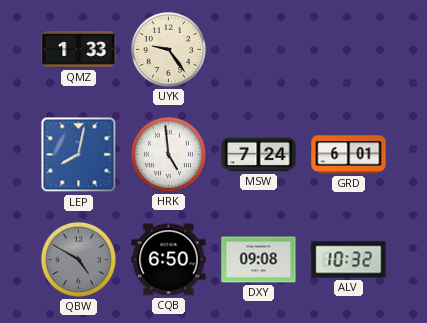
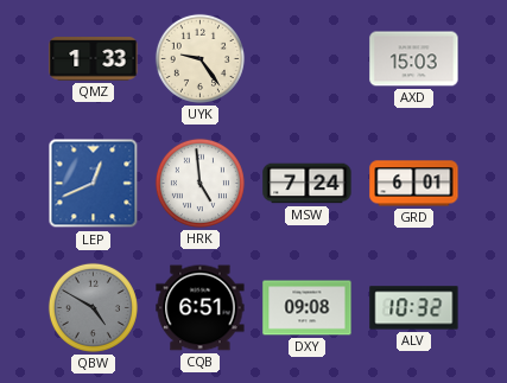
AXD: none -> 15:03
LEP: 8:02 -> 12:41
CQB: 6:50 -> 6:51
